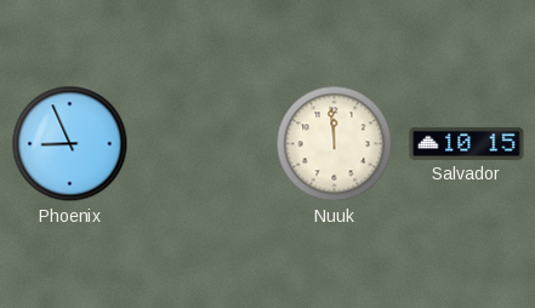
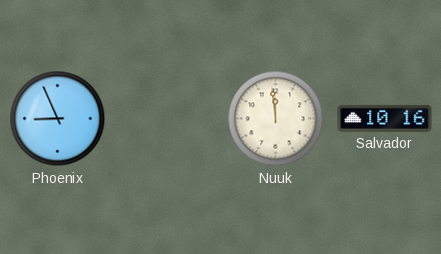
Salvador: 10:15 -> 10:16
